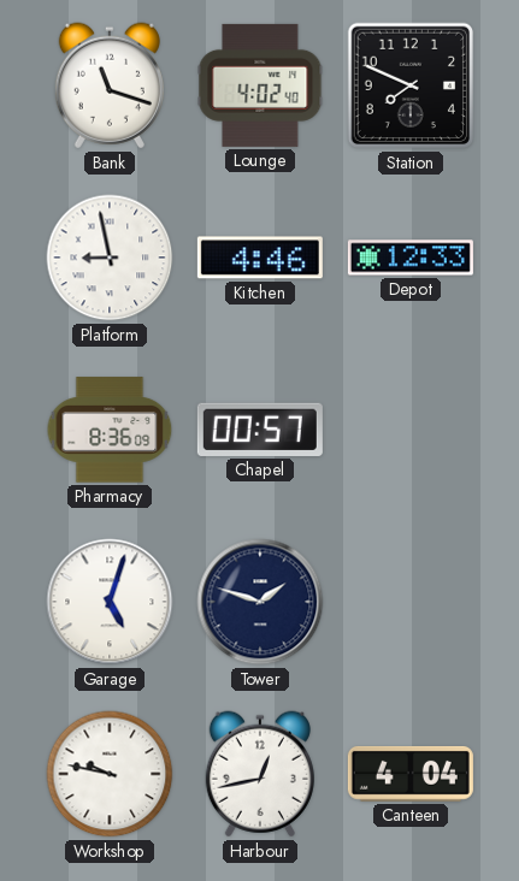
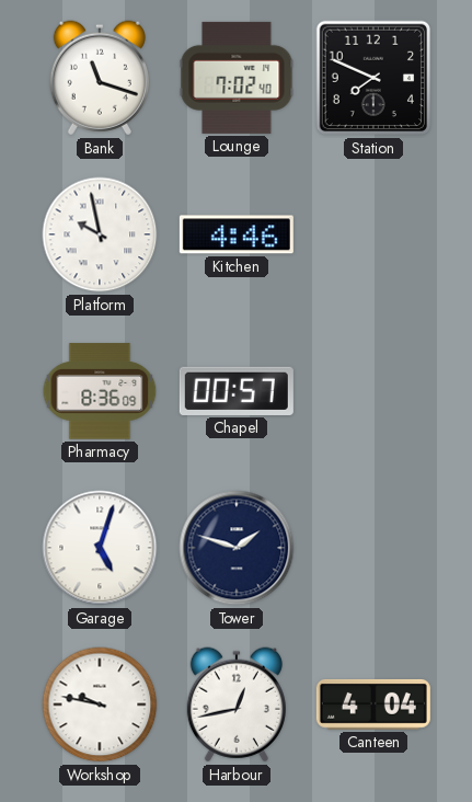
Lounge: 4:02 -> 7:02
Platform: 8:58 -> 9:58
Depot: 12:33 -> none
